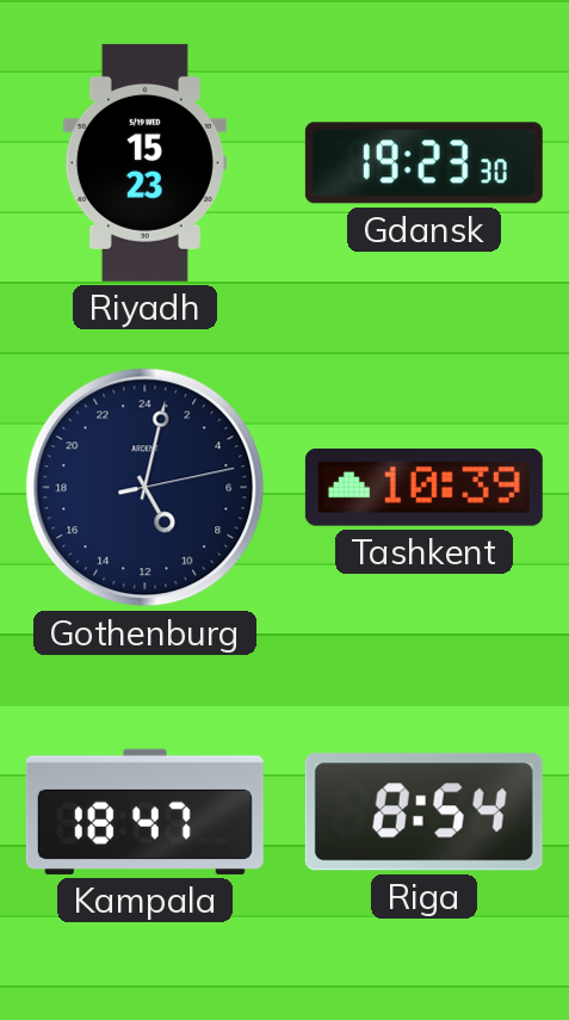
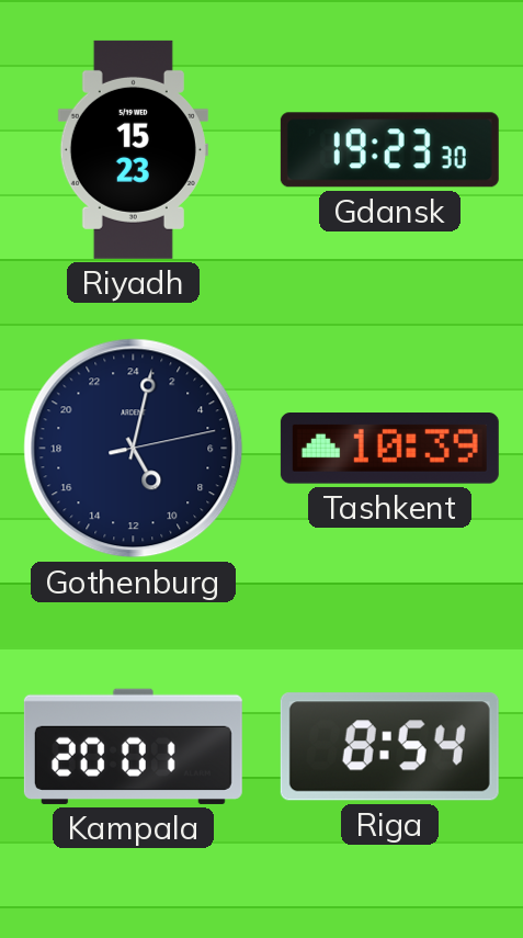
Kampala: 18:47 -> 20:01
